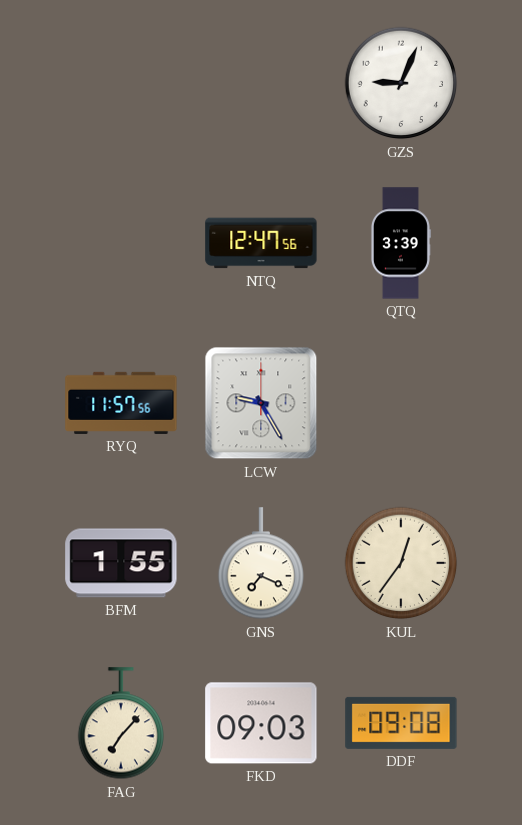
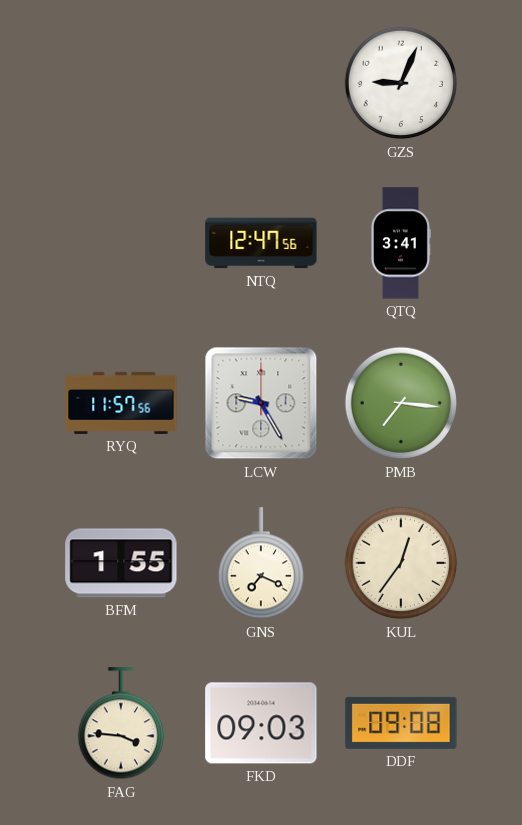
QTQ: 3:39 -> 3:41
PMB: none -> 7:16
FAG: 7:07 -> 3:46
